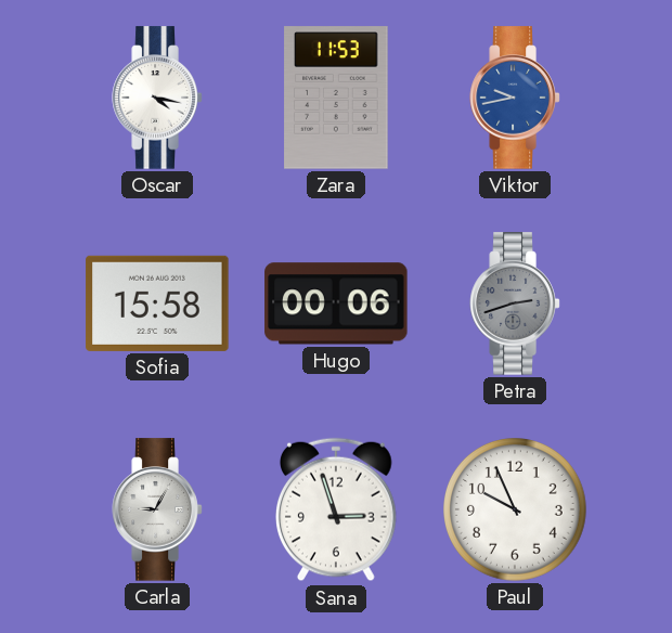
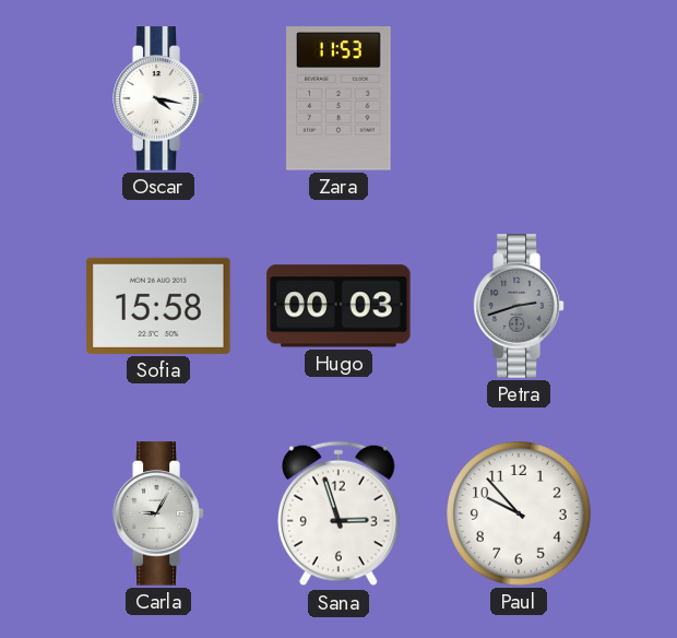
Viktor: 9:43 -> none
Hugo: 00:06 -> 00:03
Paul: 9:56 -> 9:53
